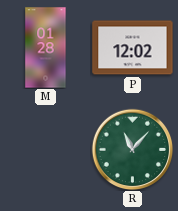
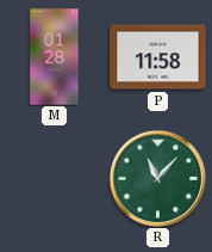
P: 12:02 -> 11:58
